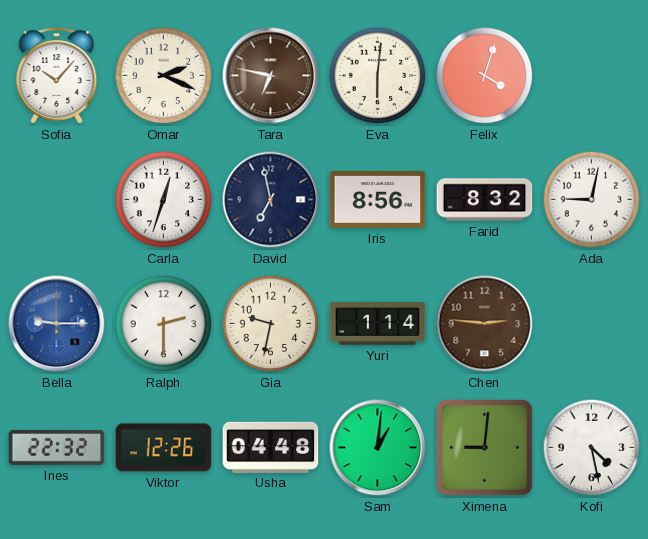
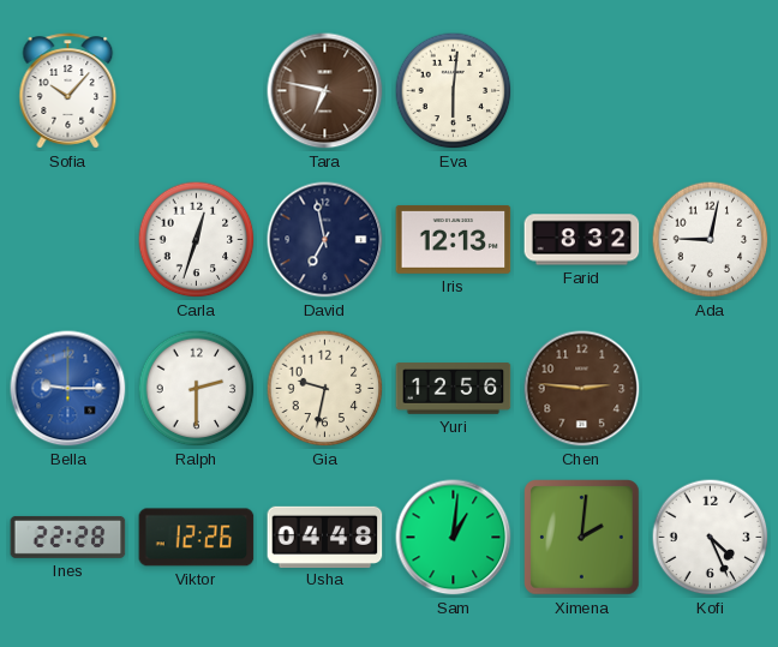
Omar: 2:19 -> none
Felix: 4:03 -> none
Iris: 8:56 -> 12:13
Yuri: 1:14 -> 12:56
Ines: 22:32 -> 22:28
Ximena: 9:01 -> 2:01
Kofi: 4:28 -> 4:26
